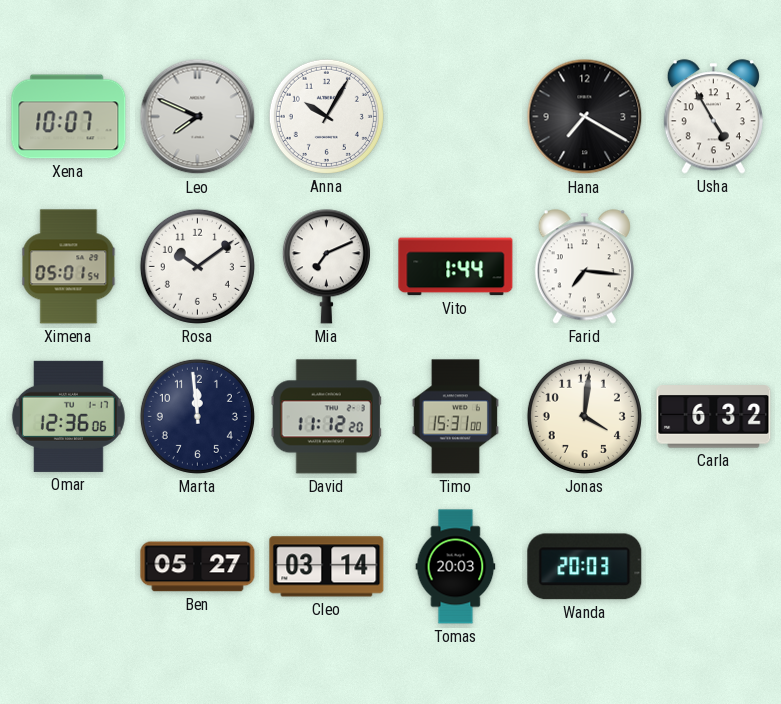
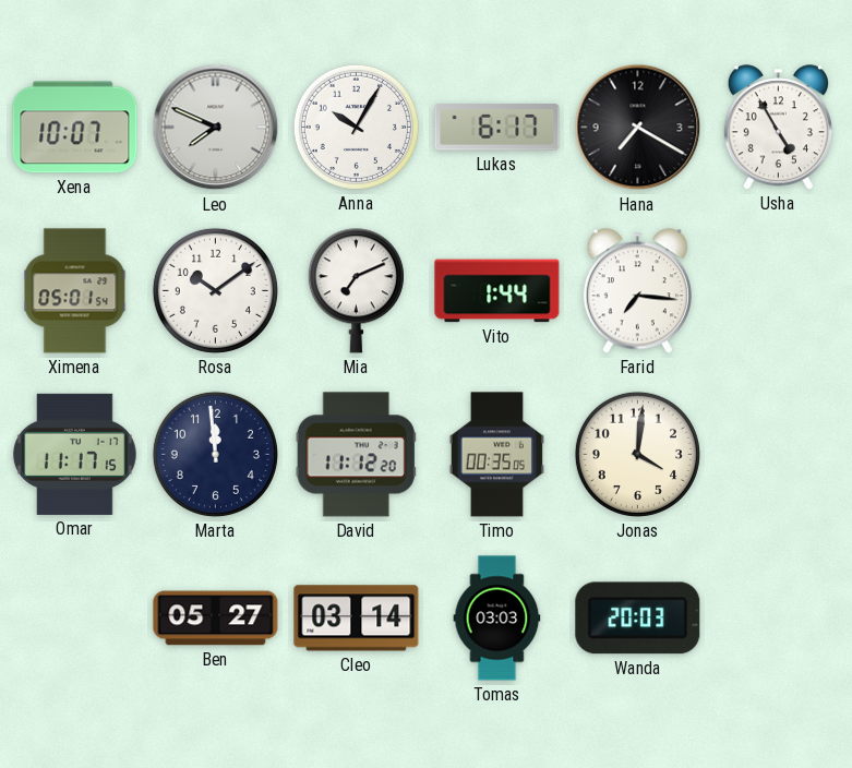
Lukas: none -> 6:17
Omar: 12:36 -> 11:17
Timo: 15:31 -> 00:35
Carla: 6:32 -> none
Tomas: 20:03 -> 03:03
